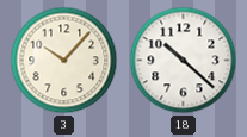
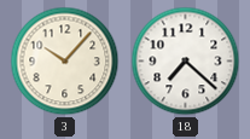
18: 10:22 -> 7:22
